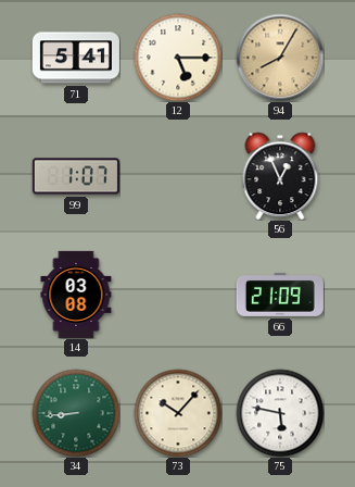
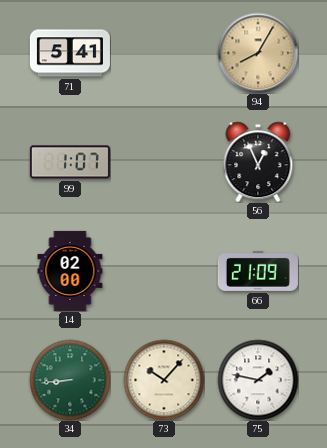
12: 5:15 -> none
14: 03:08 -> 02:00
75: 5:47 -> 1:47
